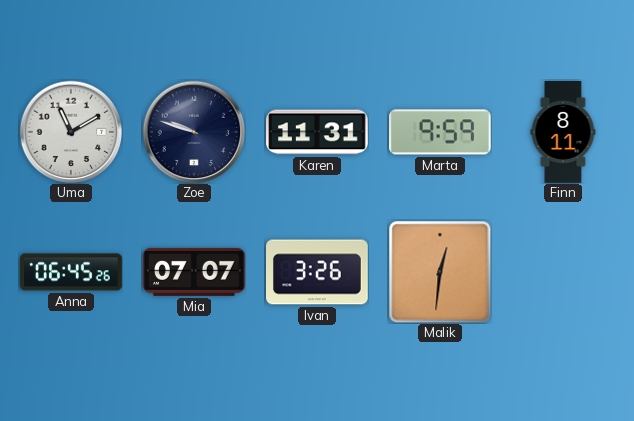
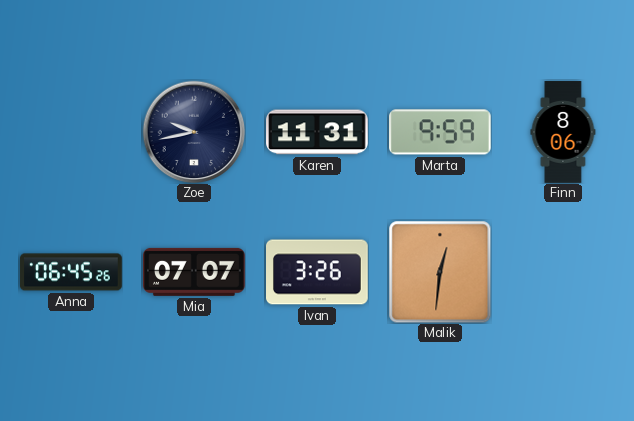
Uma: 11:10 -> none
Zoe: 9:48 -> 9:43
Finn: 8:11 -> 8:06
